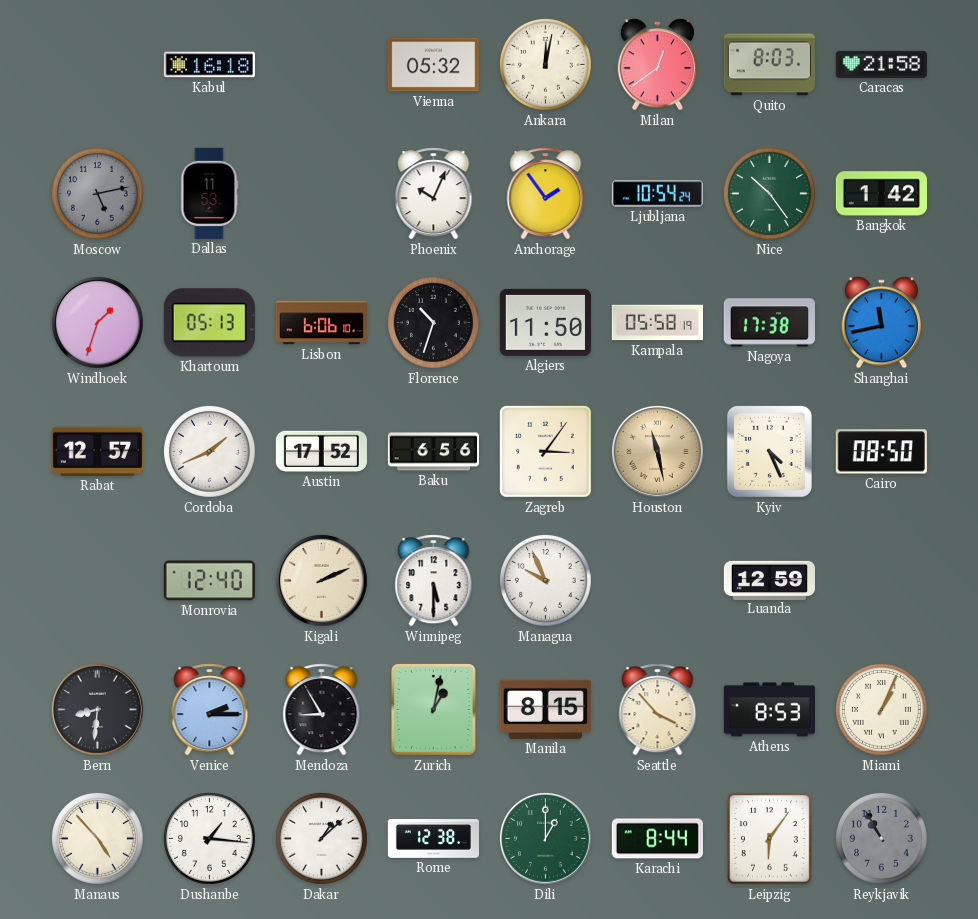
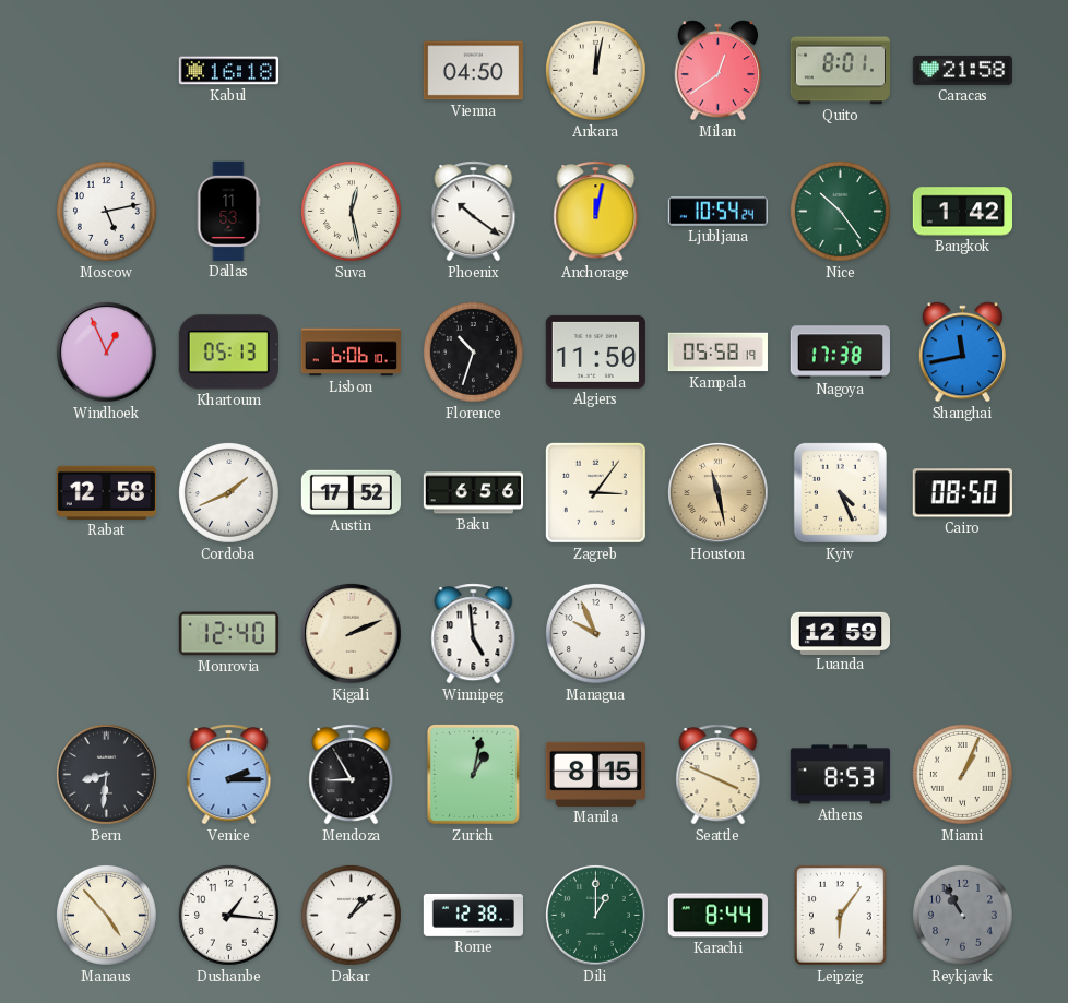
Vienna: 05:32 -> 04:50
Quito: 8:03 -> 8:01
Moscow dial: grey -> white
Suva: none -> 12:28
Phoenix: 10:04 -> 10:21
Anchorage: 1:54 -> 12:02
Windhoek: 1:33 -> 12:56
Rabat: 12:57 -> 12:58
Winnipeg: 5:30 -> 4:59
Seattle: 3:53 -> 3:49
